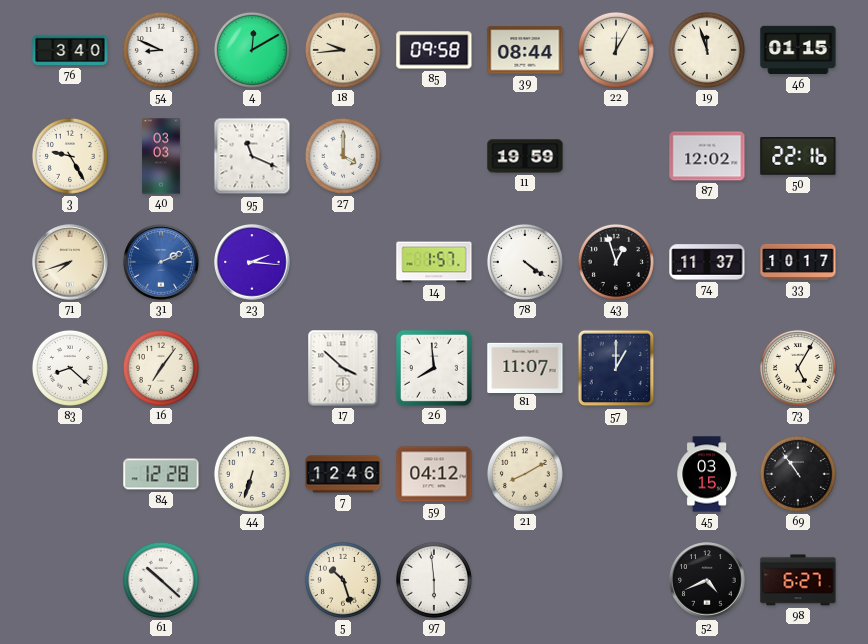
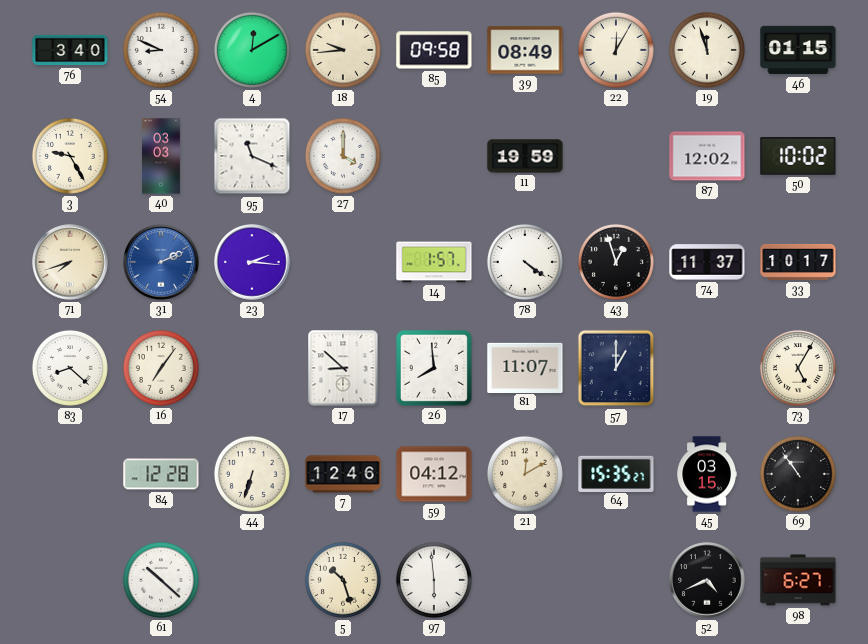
39: 08:44 -> 08:49
50: 22:16 -> 10:02
17: 3:52 -> 8:52
21: 8:10 -> 12:10
64: none -> 15:35
